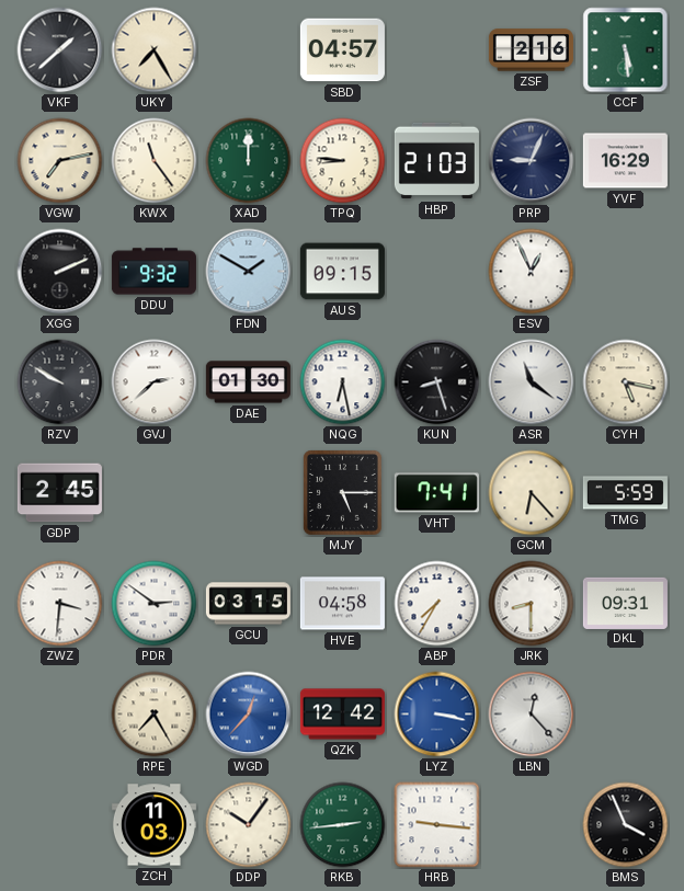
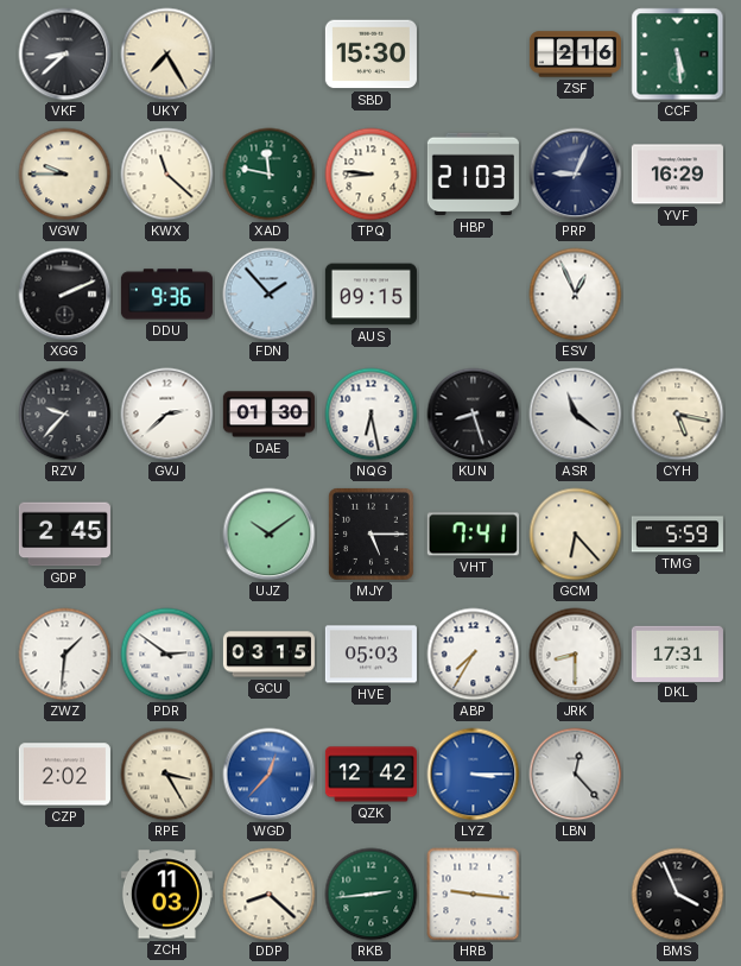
VKF: 1:38 -> 8:38
SBD: 04:57 -> 15:30
VGW: 7:13 -> 9:45
KWX: 11:24 -> 11:22
XAD: 12:00 -> 11:47
DDU: 9:32 -> 9:36
FDN: 1:50 -> 1:53
RZV: 9:50 -> 9:37
UJZ: none -> 10:09
ZWZ: 3:31 -> 1:31
HVE: 04:58 -> 05:03
DKL: 09:31 -> 17:31
CZP: none -> 2:02
RPE: 7:25 -> 3:25
LYZ: 3:17 -> 3:15
DDP: 10:06 -> 8:22
